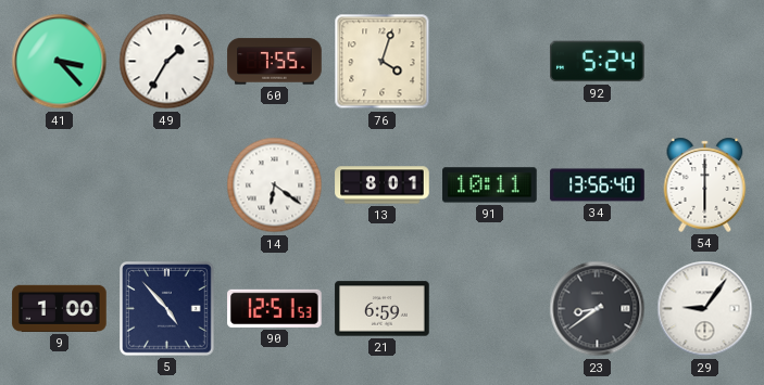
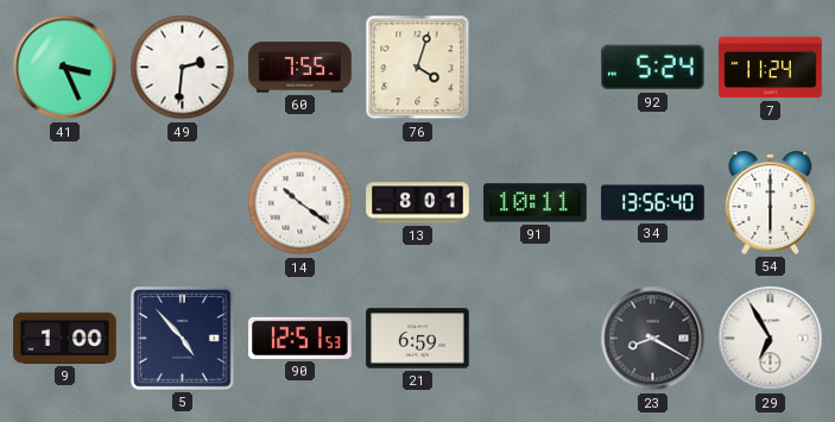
41: 3:23 -> 3:26
49: 1:35 -> 2:31
7: none -> 11:24
14: 6:21 -> 10:21
23: 8:39 -> 8:20
29: 9:06 -> 6:55
